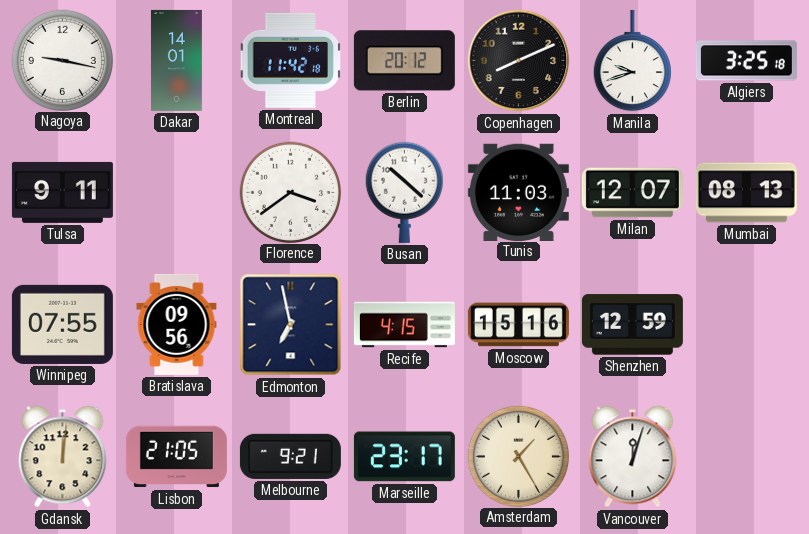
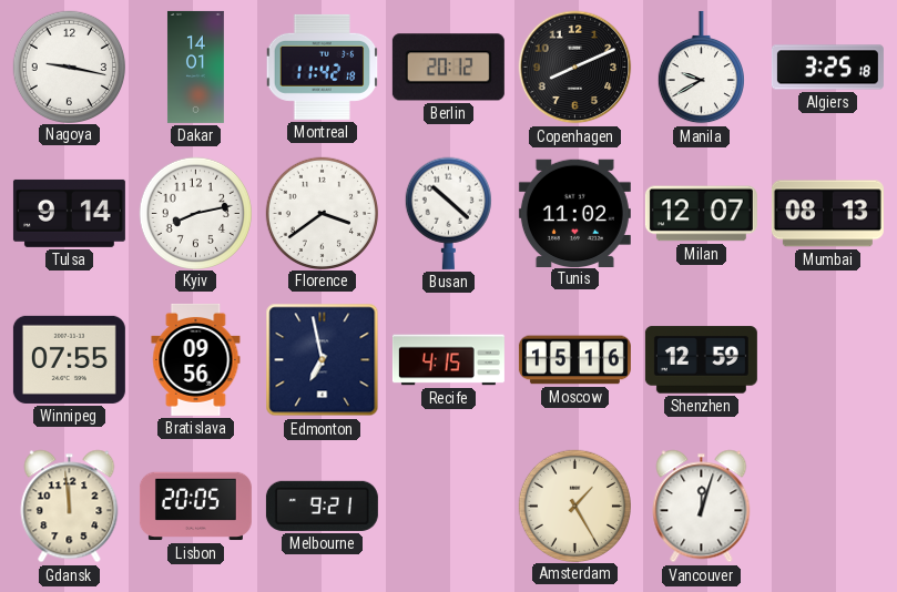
Manila: 9:42 -> 9:40
Tulsa: 9:11 -> 9:14
Kyiv: none -> 8:13
Tunis: 11:03 -> 11:02
Gdansk: 12:01 -> 11:59
Lisbon: 21:05 -> 20:05
Marseille: 23:17 -> none
